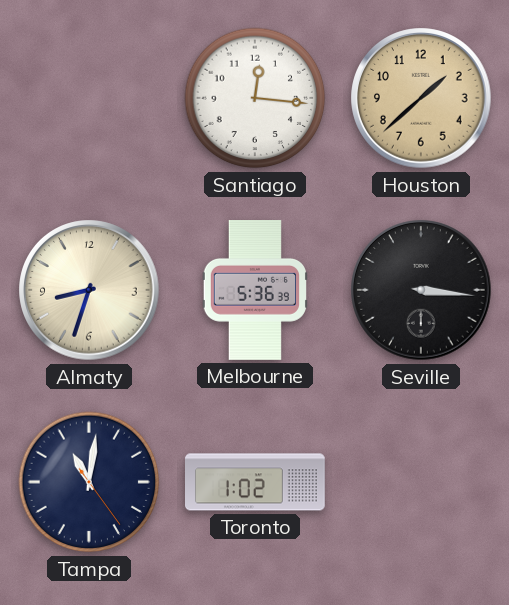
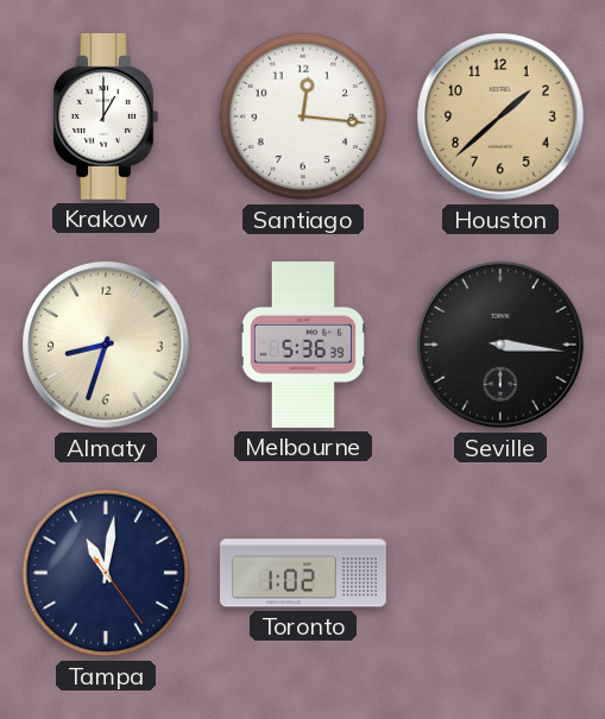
Krakow: none -> 1:00
